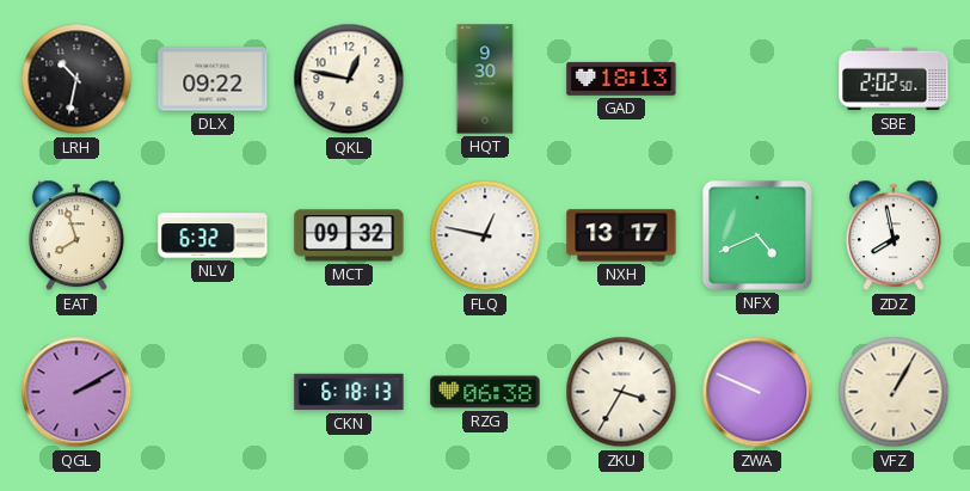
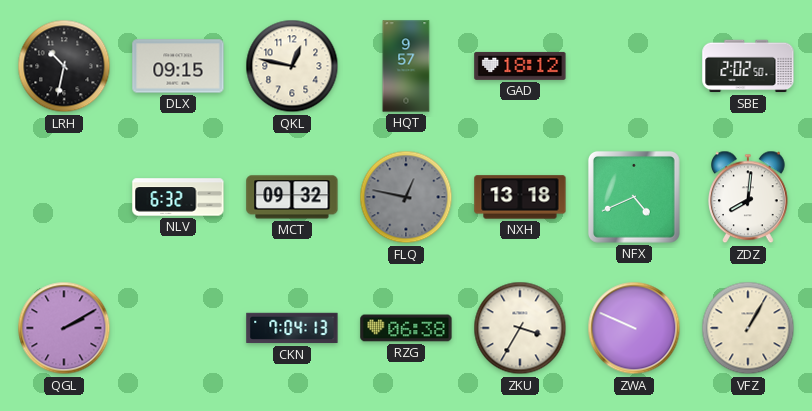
DLX: 09:22 -> 09:15
HQT: 9:30 -> 9:57
GAD: 18:13 -> 18:12
EAT: 7:57 -> none
FLQ dial: white -> grey
NXH: 13:17 -> 13:18
ZDZ: 7:58 -> 8:01
CKN: 6:18 -> 7:04
